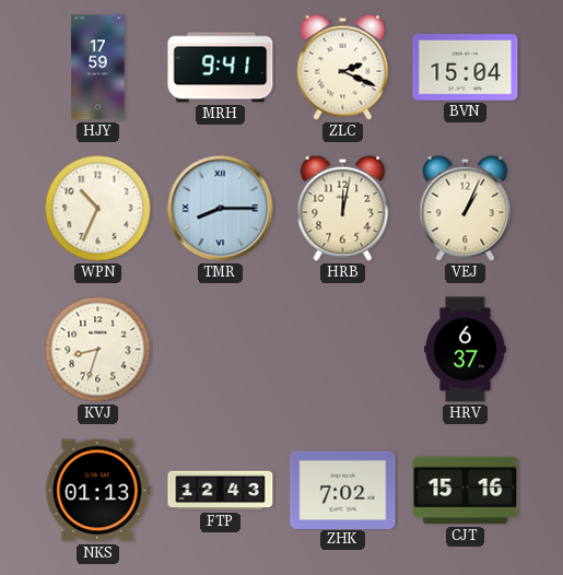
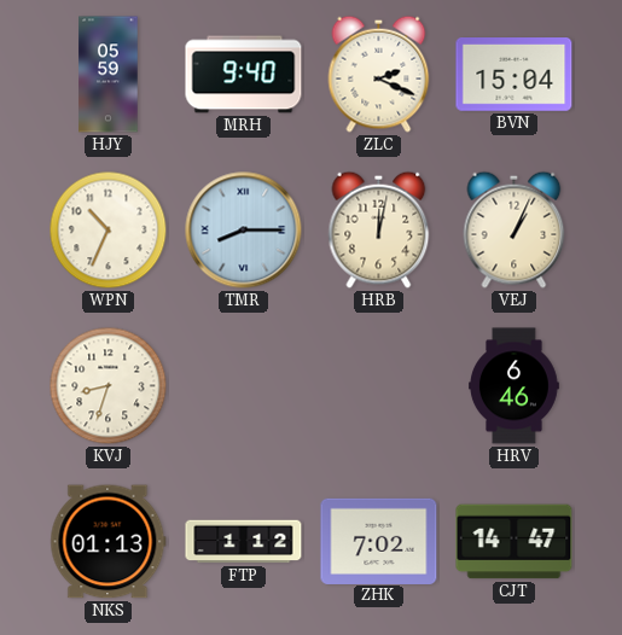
HJY: 17:59 -> 05:59
MRH: 9:41 -> 9:40
HRV: 6:37 -> 6:46
FTP: 12:43 -> 1:12
CJT: 15:16 -> 14:47
